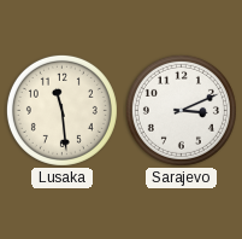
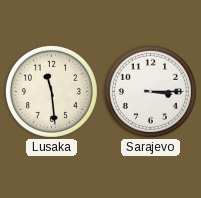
Sarajevo: 3:11 -> 3:15
